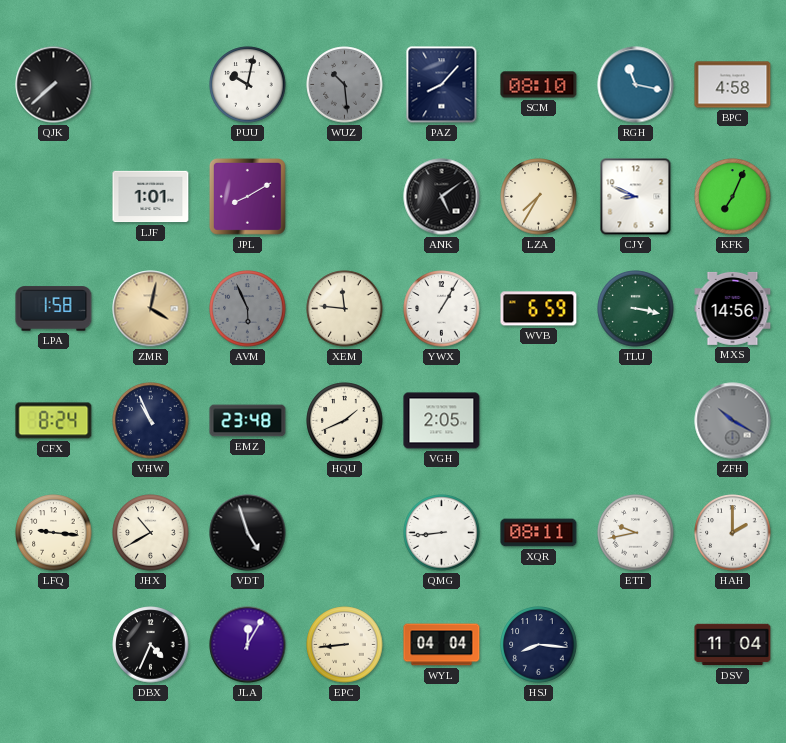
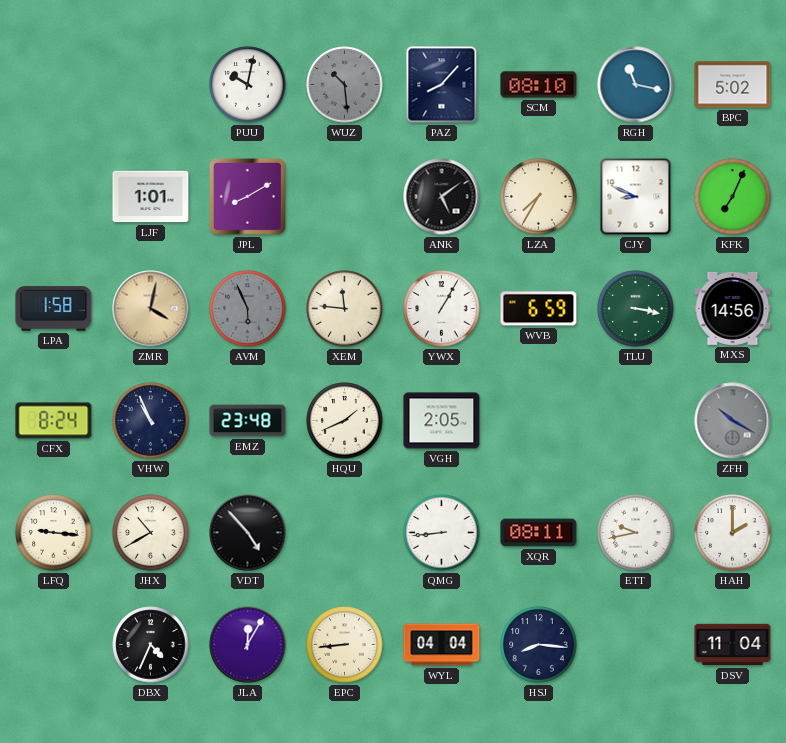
QJK: 7:38 -> none
BPC: 4:58 -> 5:02
VDT: 4:57 -> 4:53
